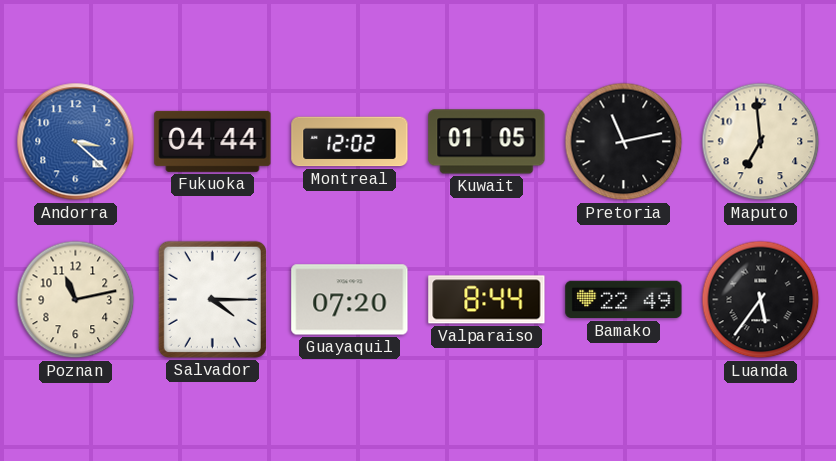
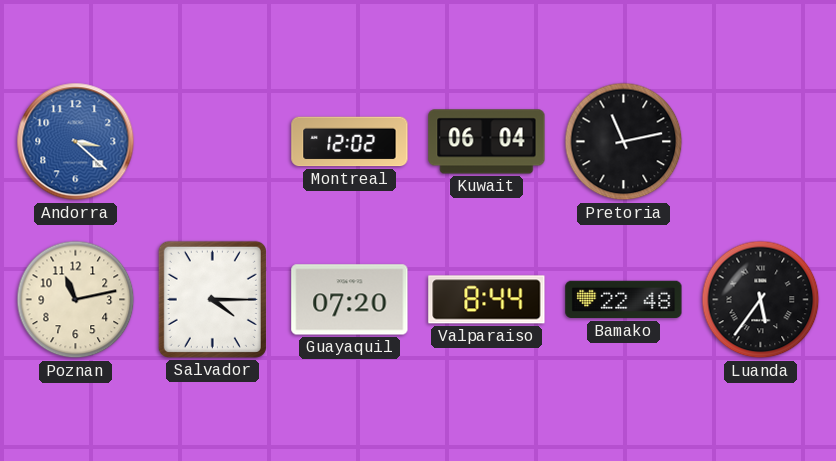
Fukuoka: 04:44 -> none
Kuwait: 01:05 -> 06:04
Maputo: 6:59 -> none
Bamako: 22:49 -> 22:48
